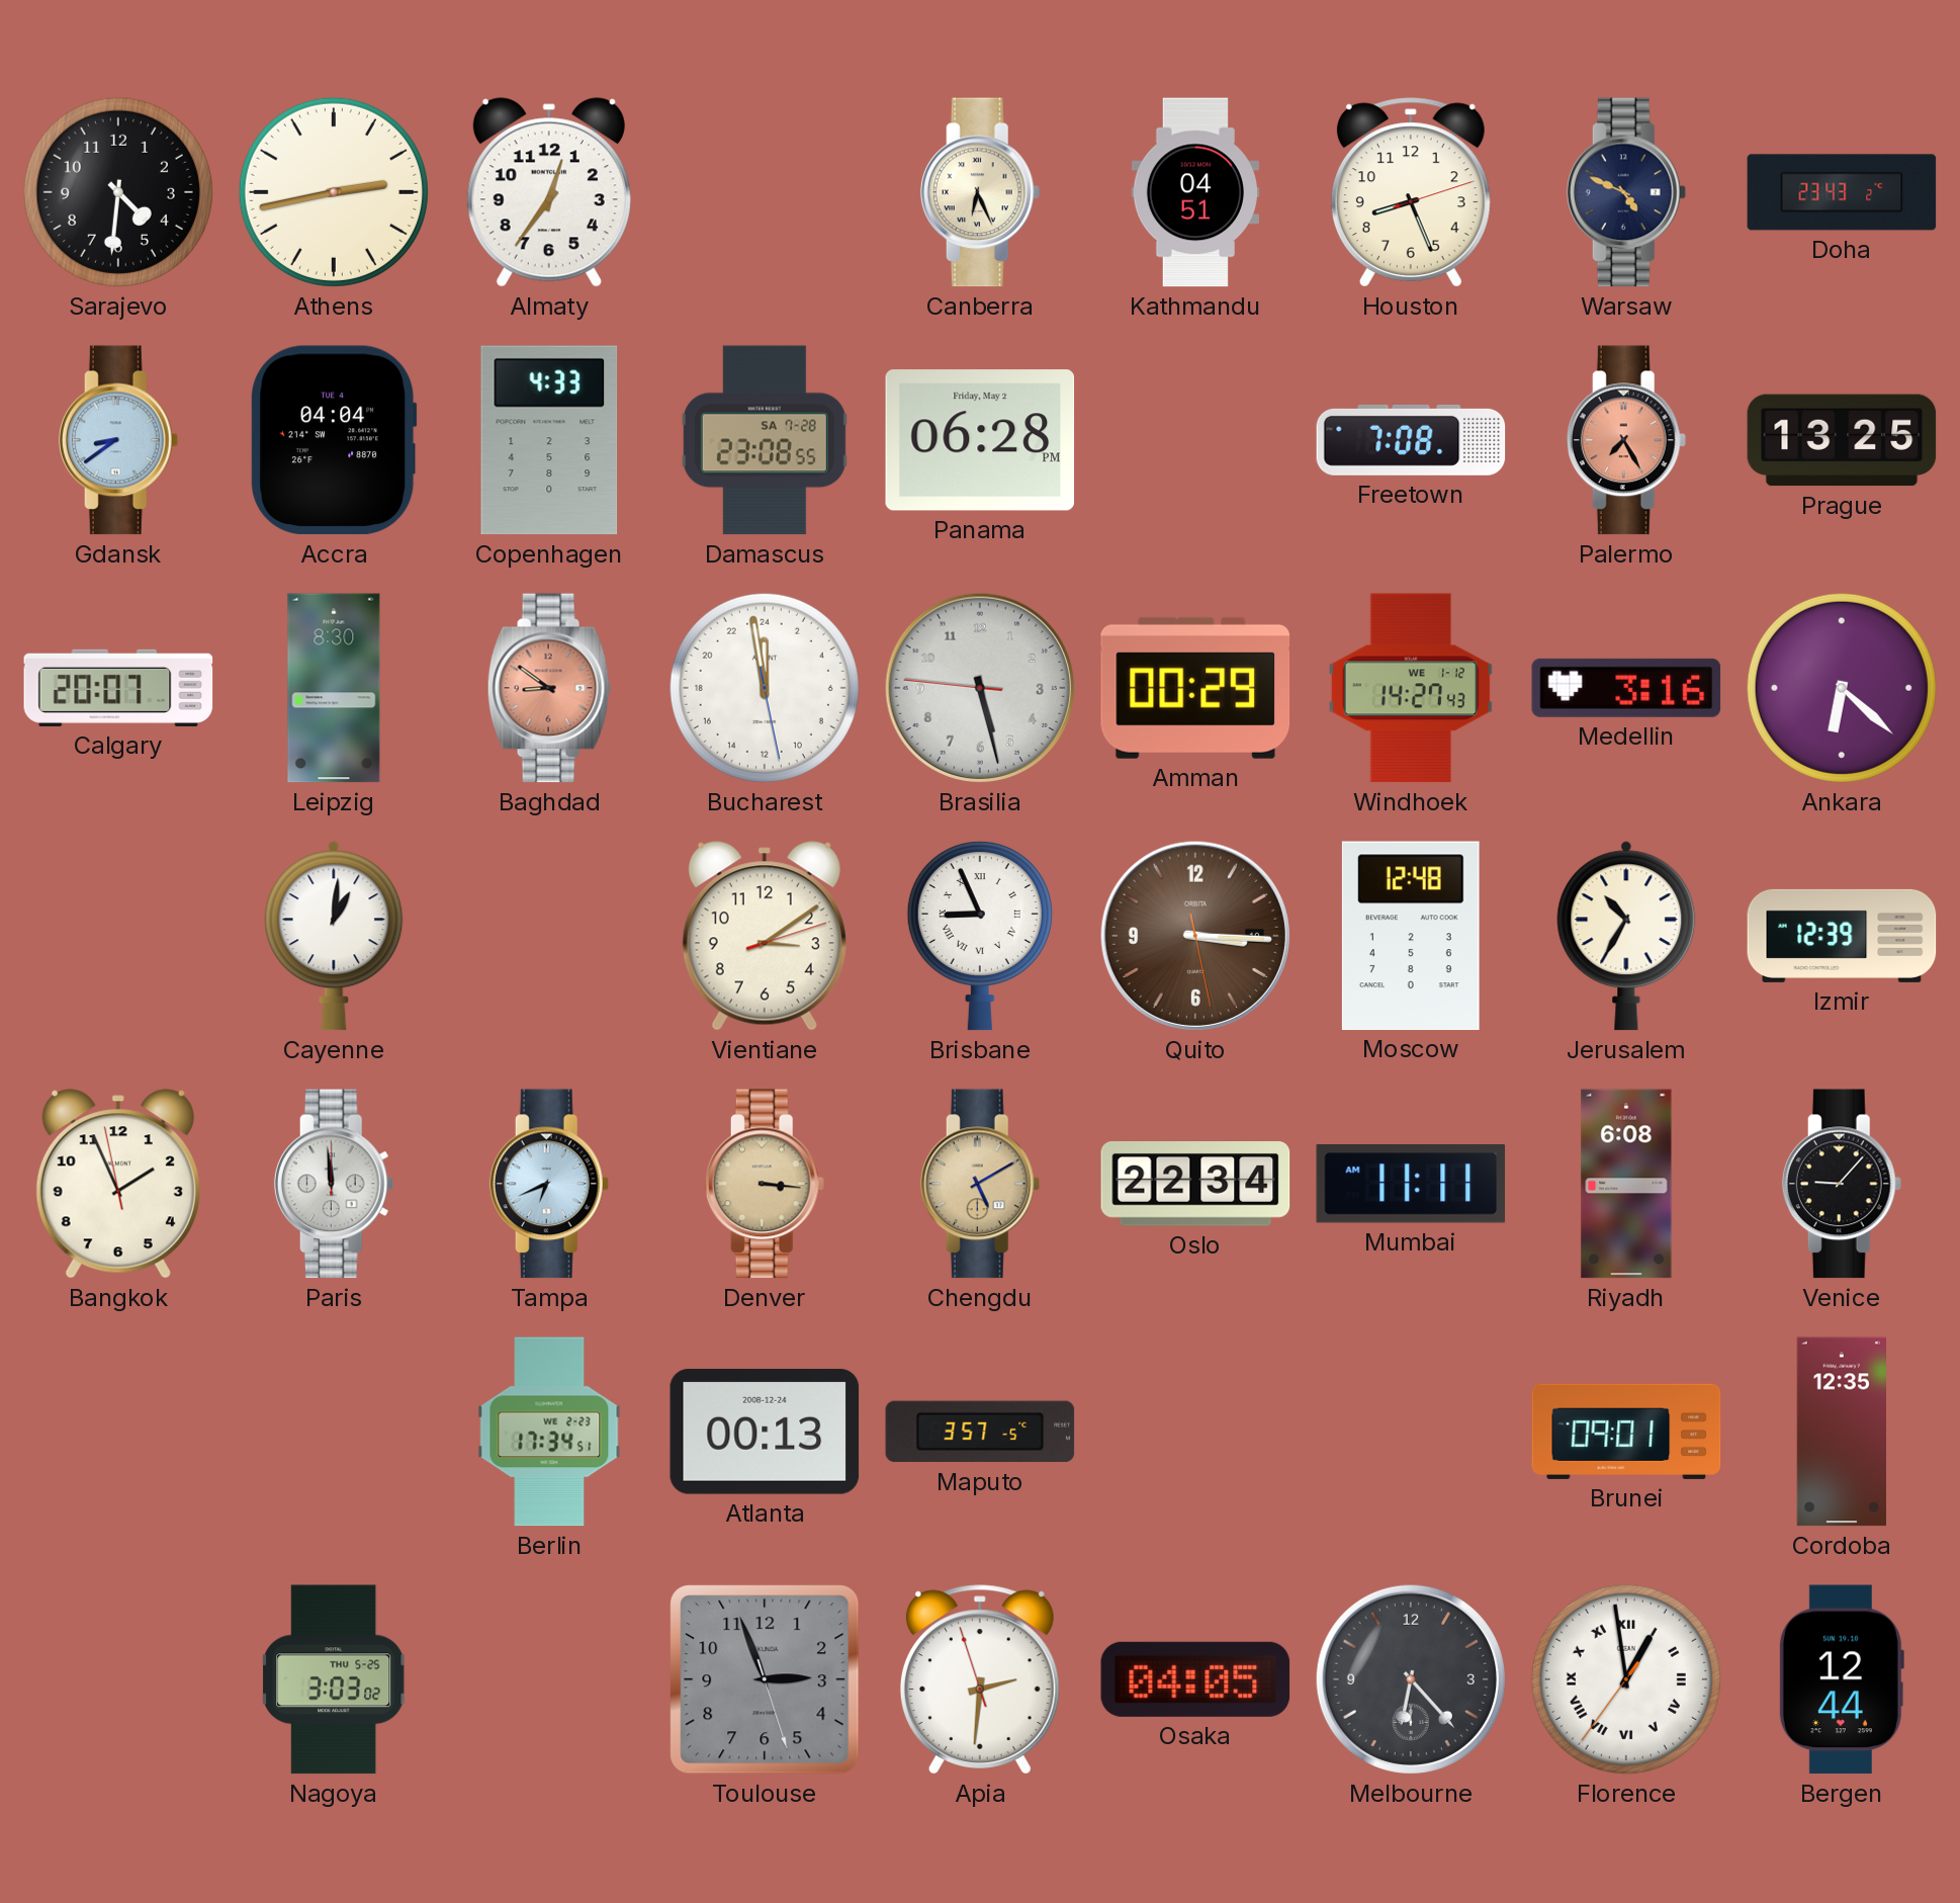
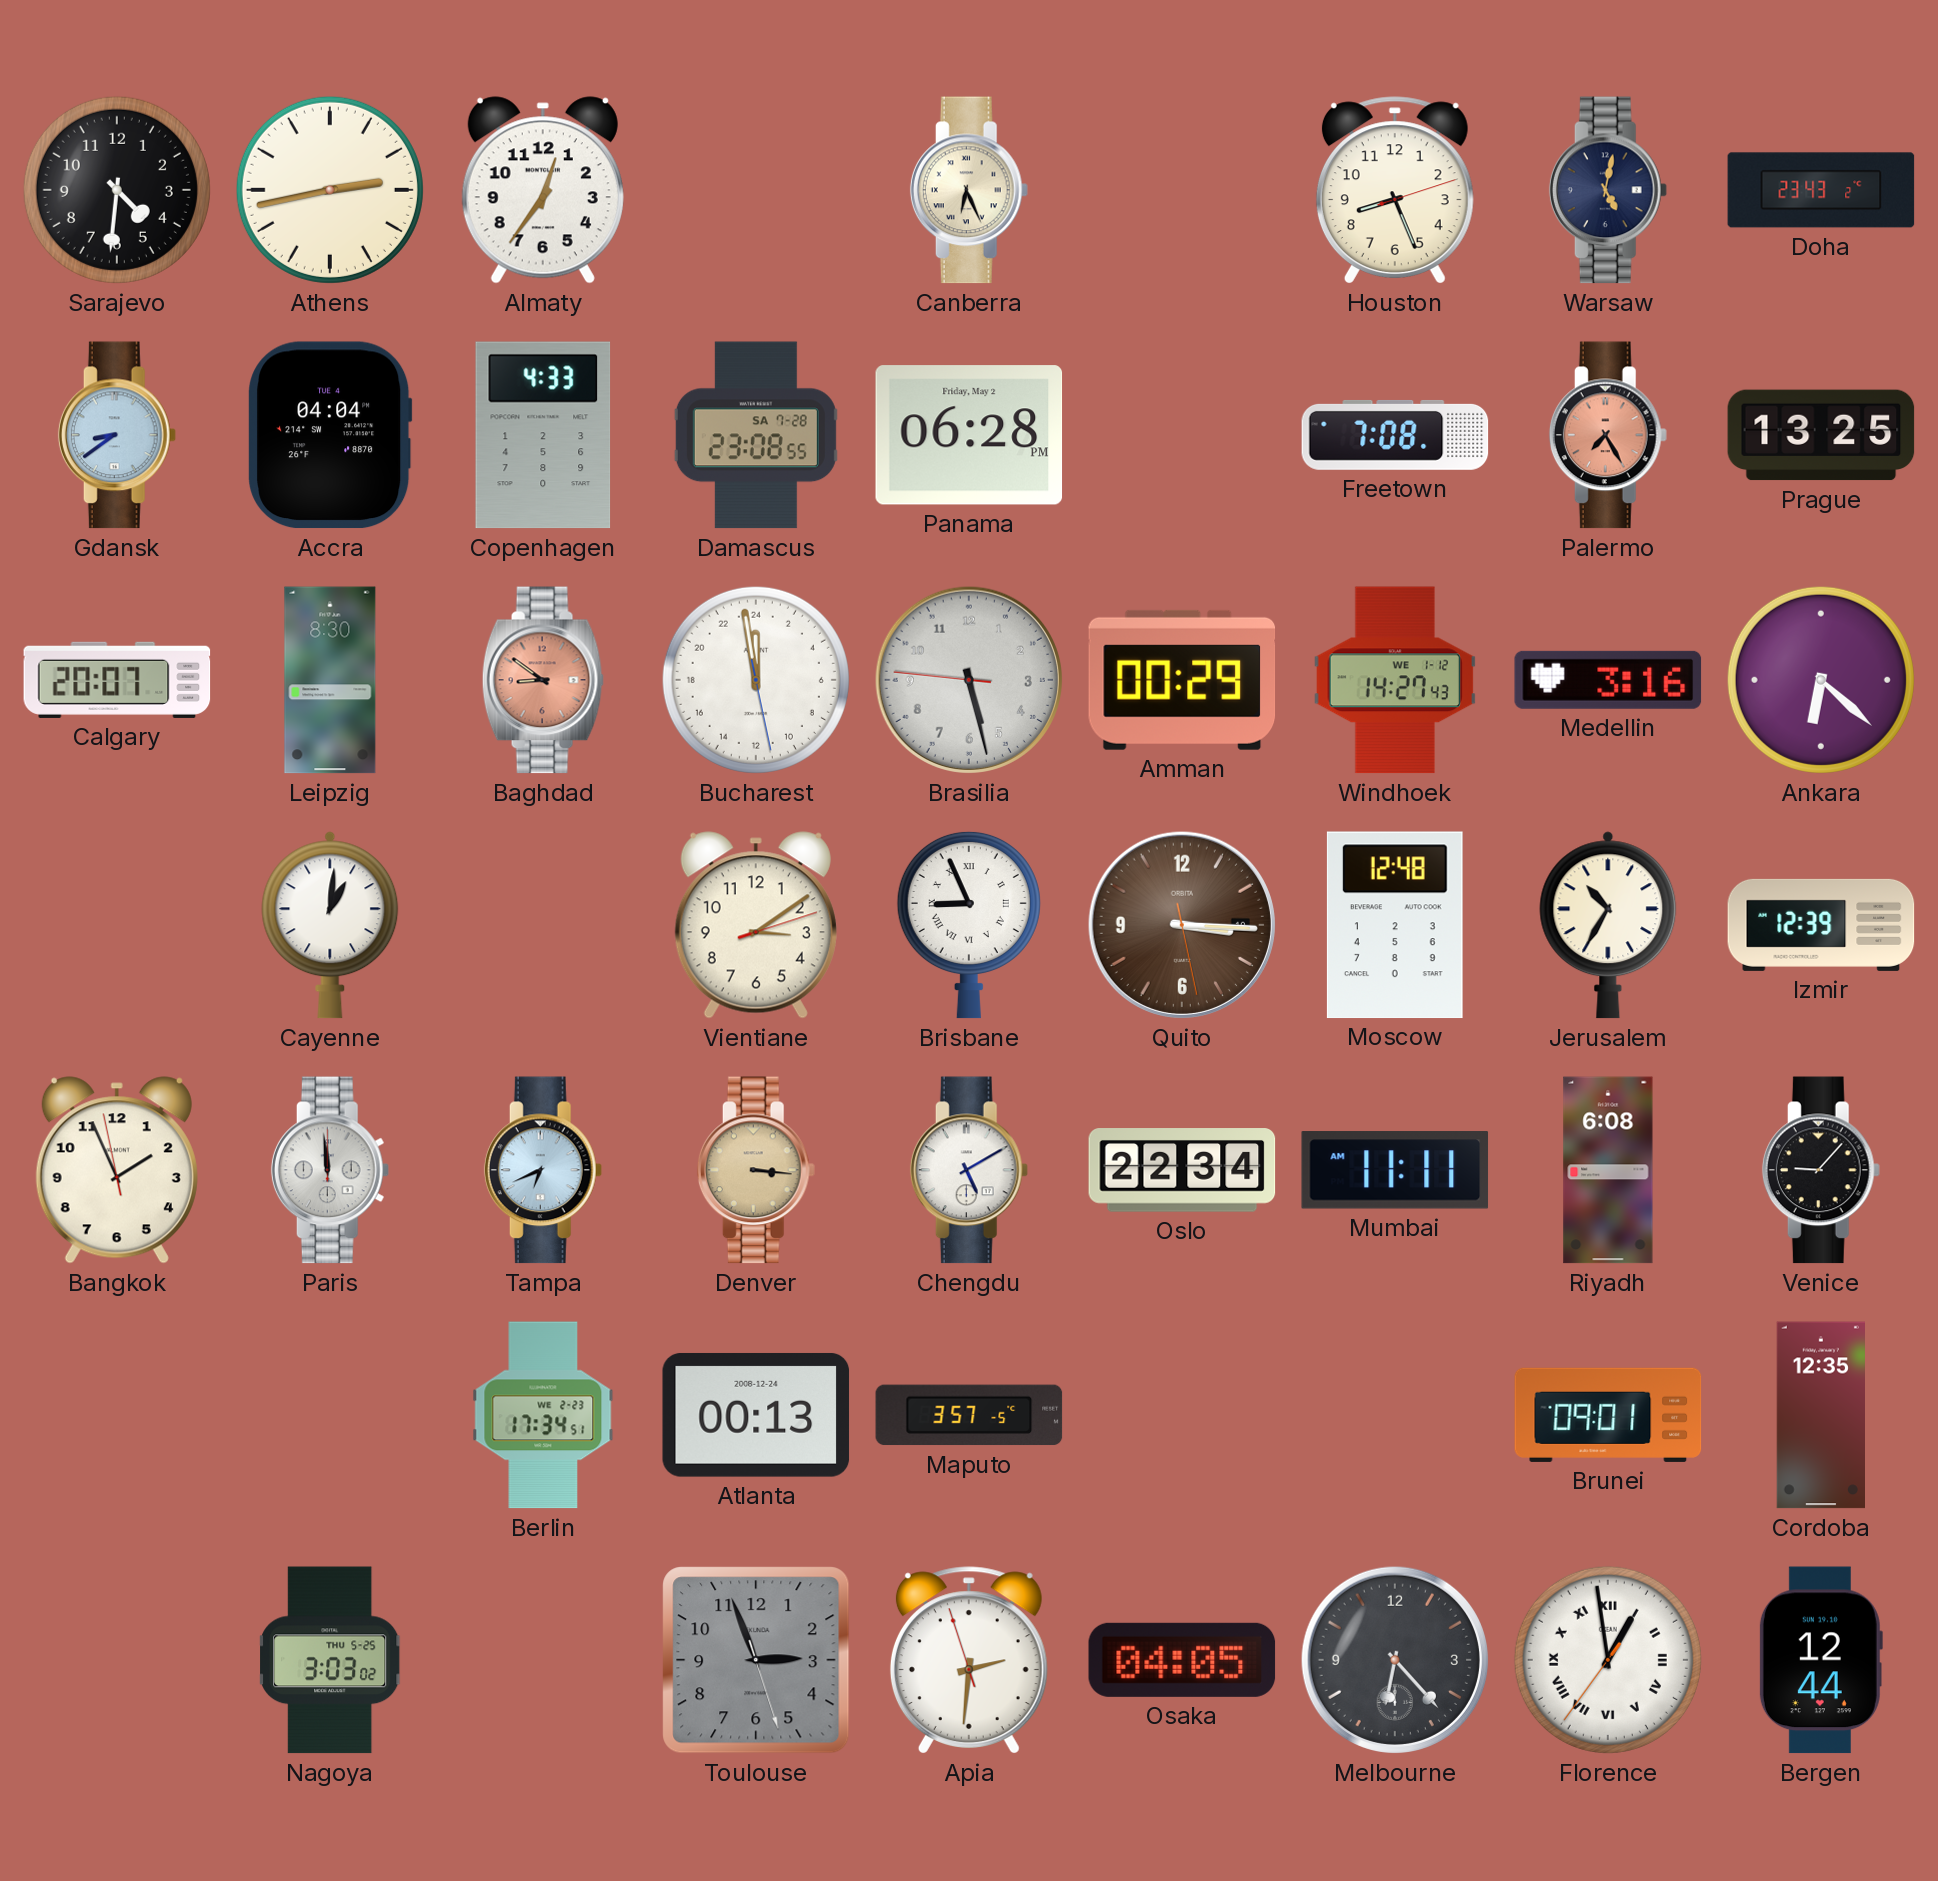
Kathmandu: 04:51 -> none
Warsaw: 4:49 -> 5:02
Chengdu dial: champagne -> white
